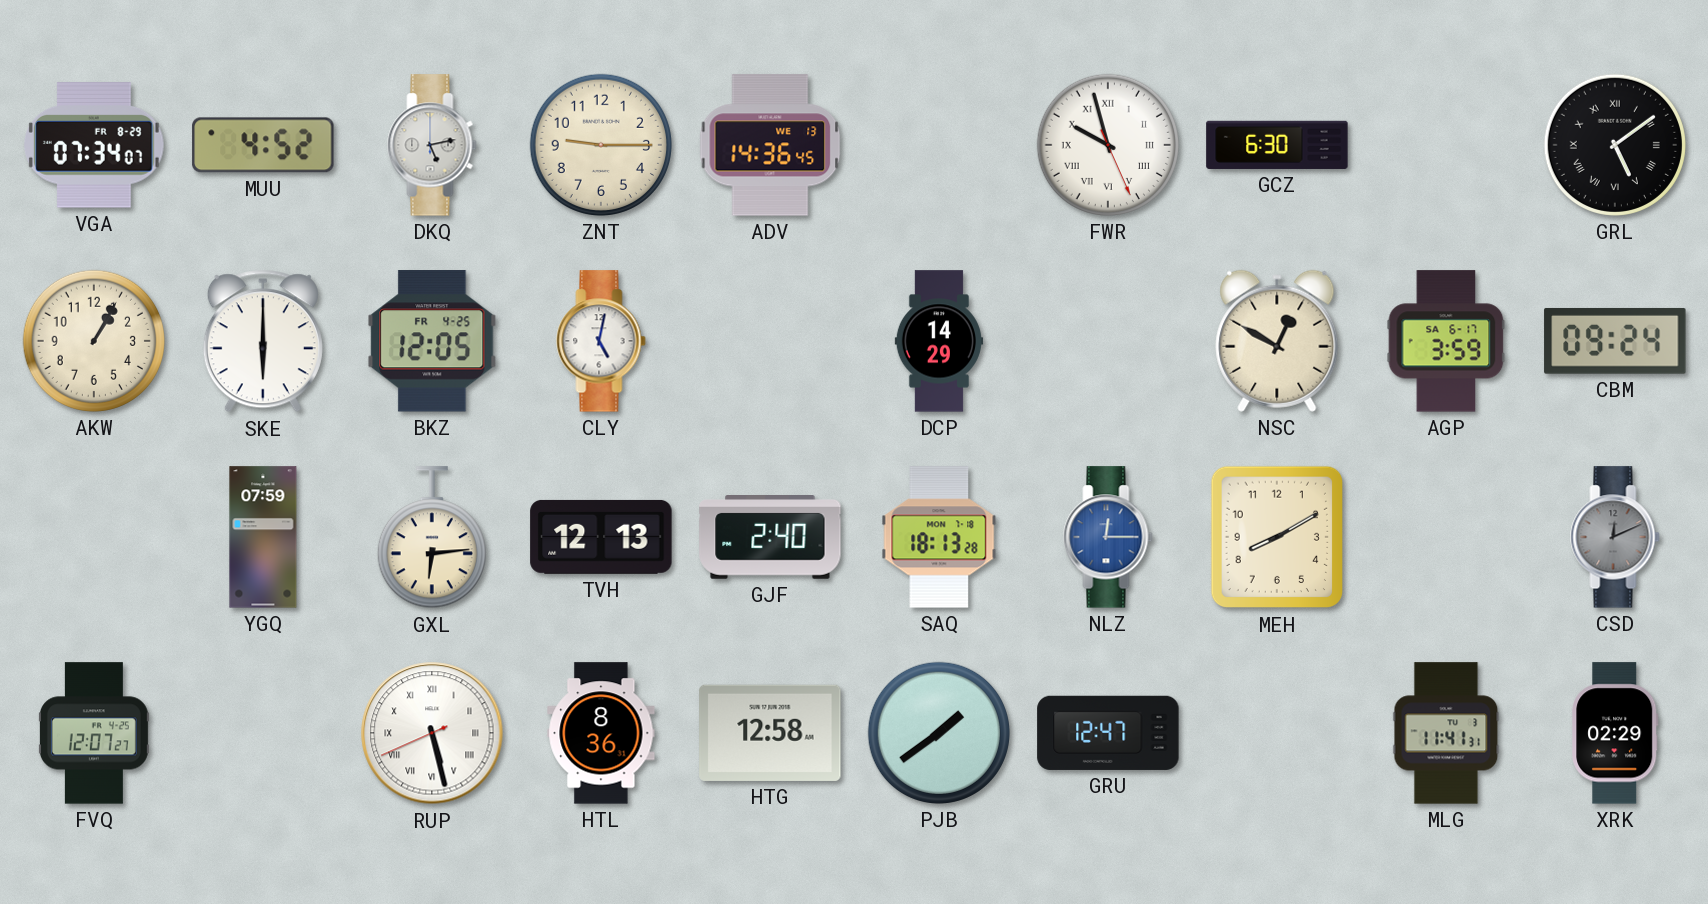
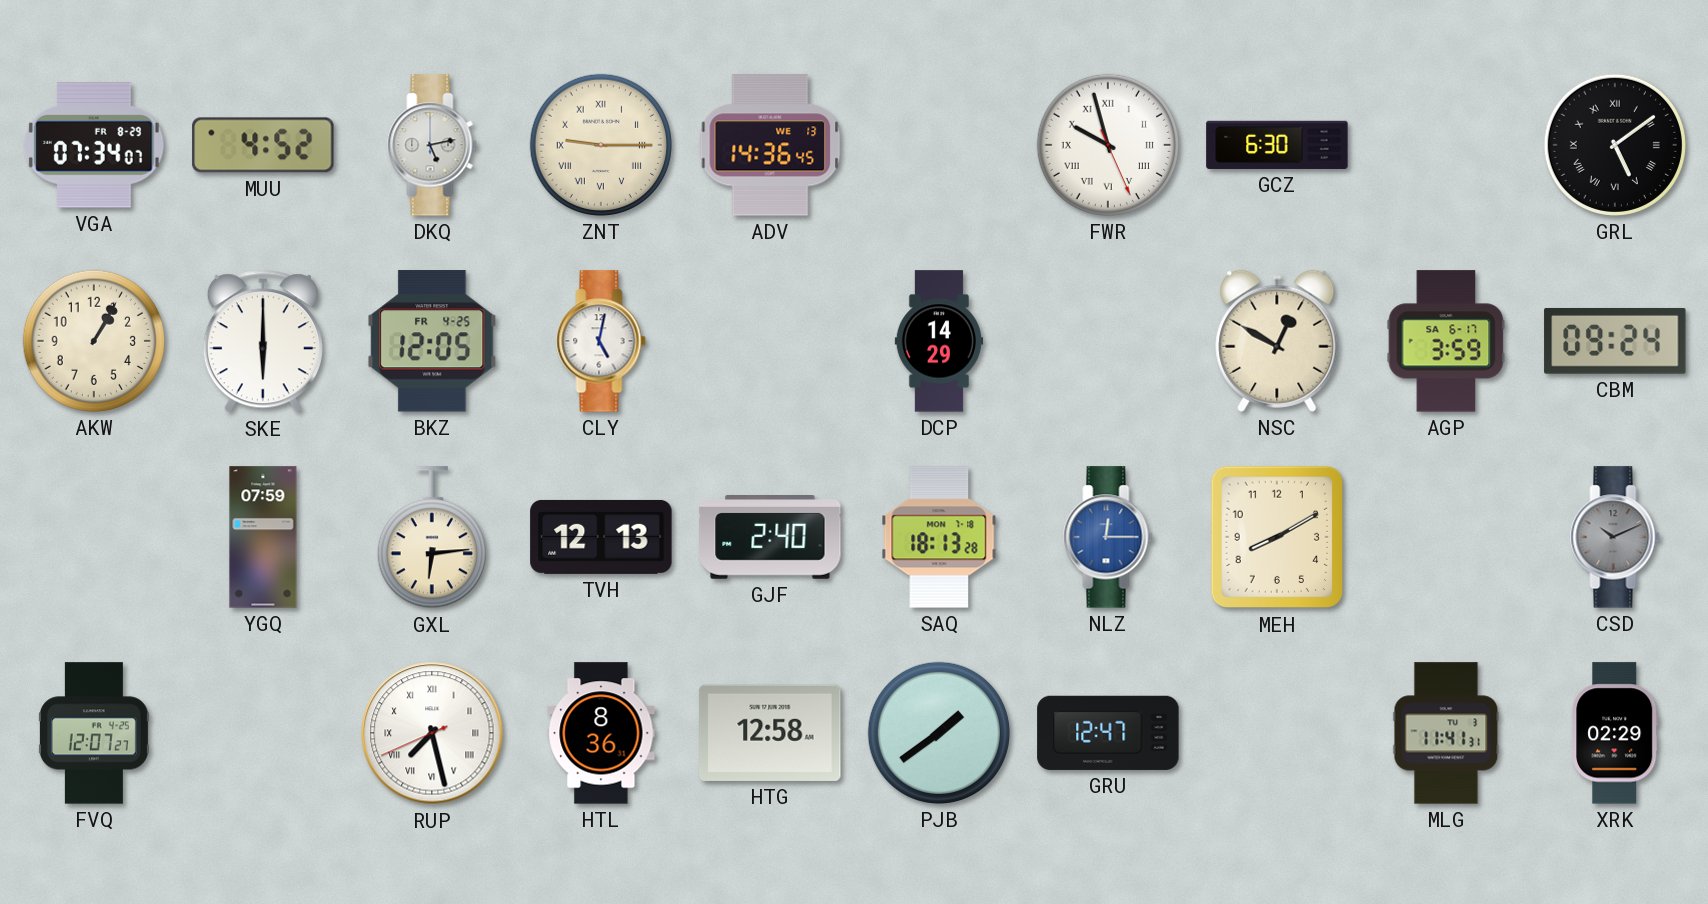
ZNT numerals: Arabic -> Roman
CSD: 12:11 -> 10:11
RUP: 5:27 -> 7:27
